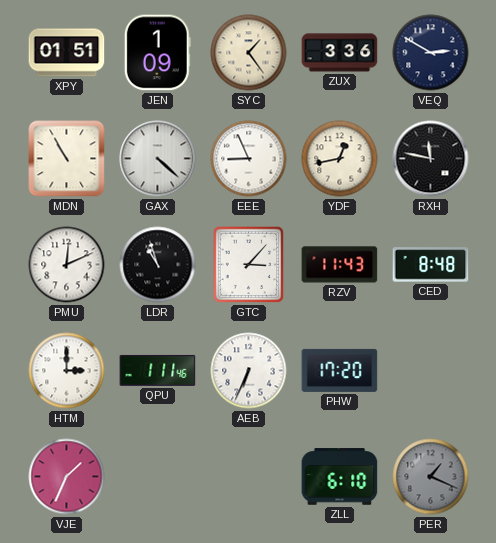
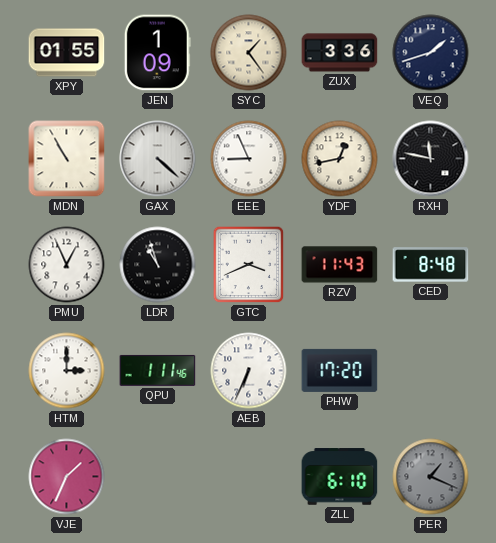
XPY: 01:51 -> 01:55
VEQ: 2:50 -> 1:42
PMU: 12:11 -> 12:56
GTC: 3:07 -> 3:41
